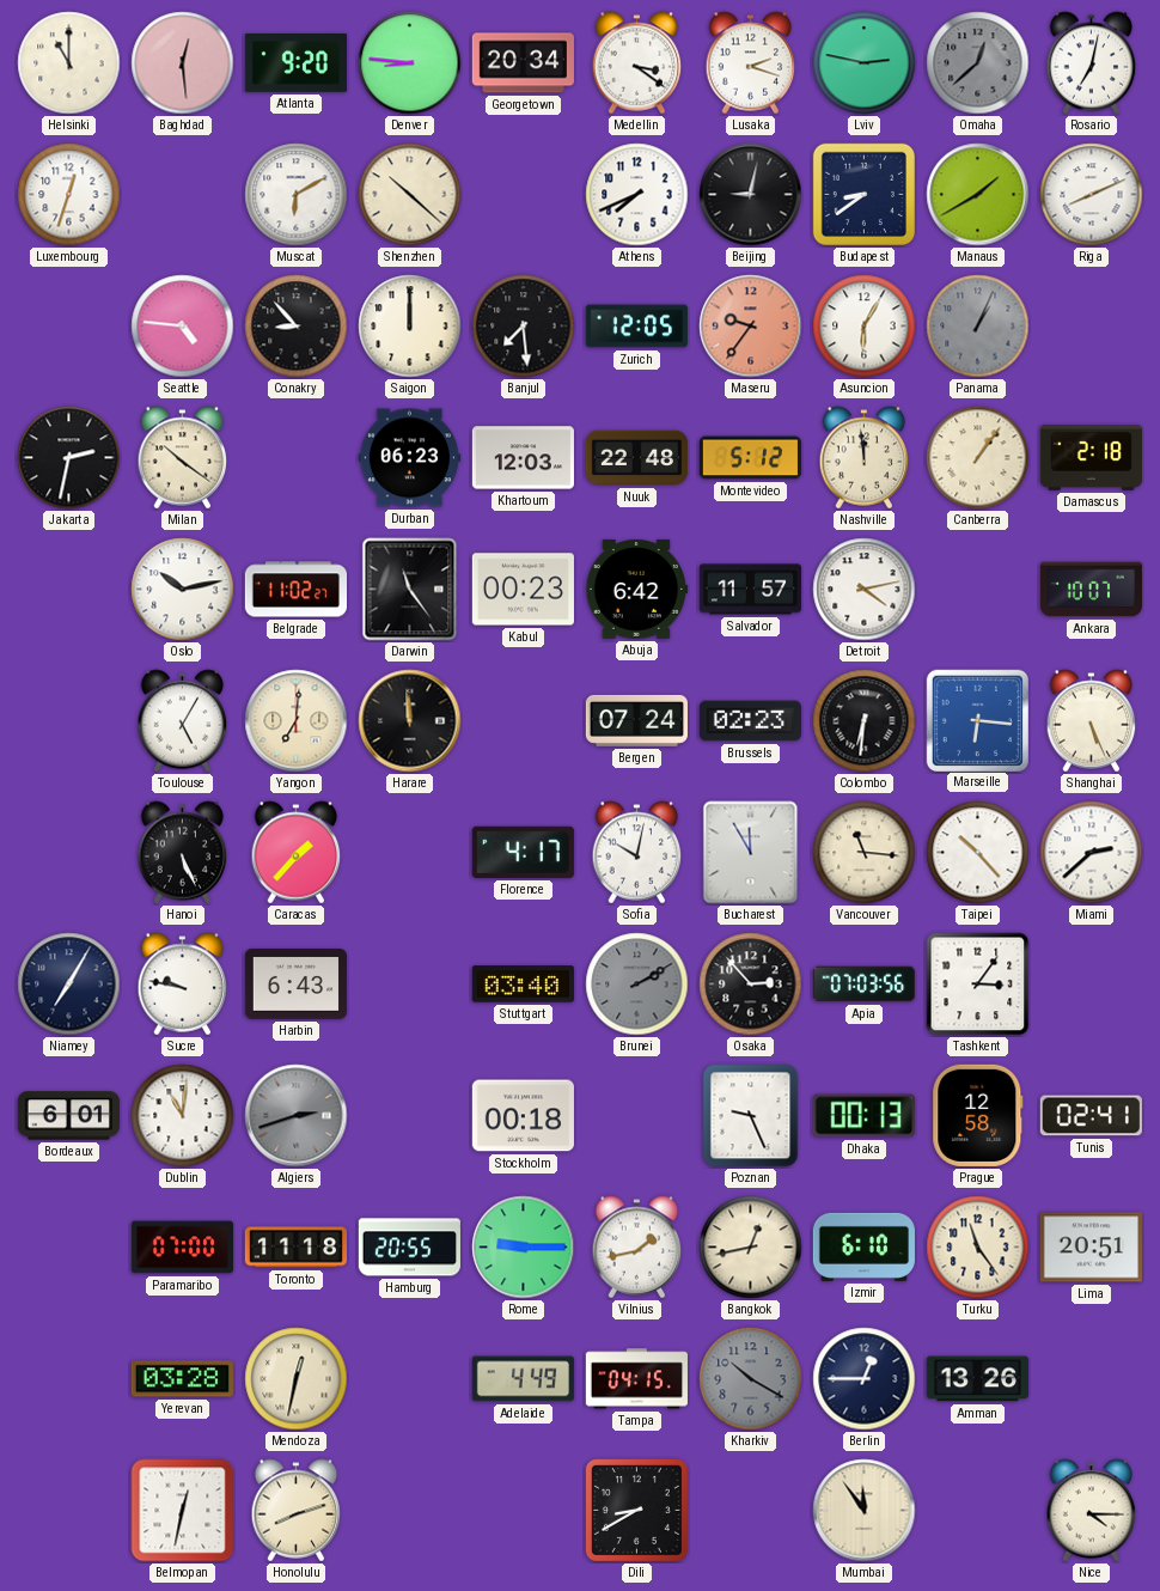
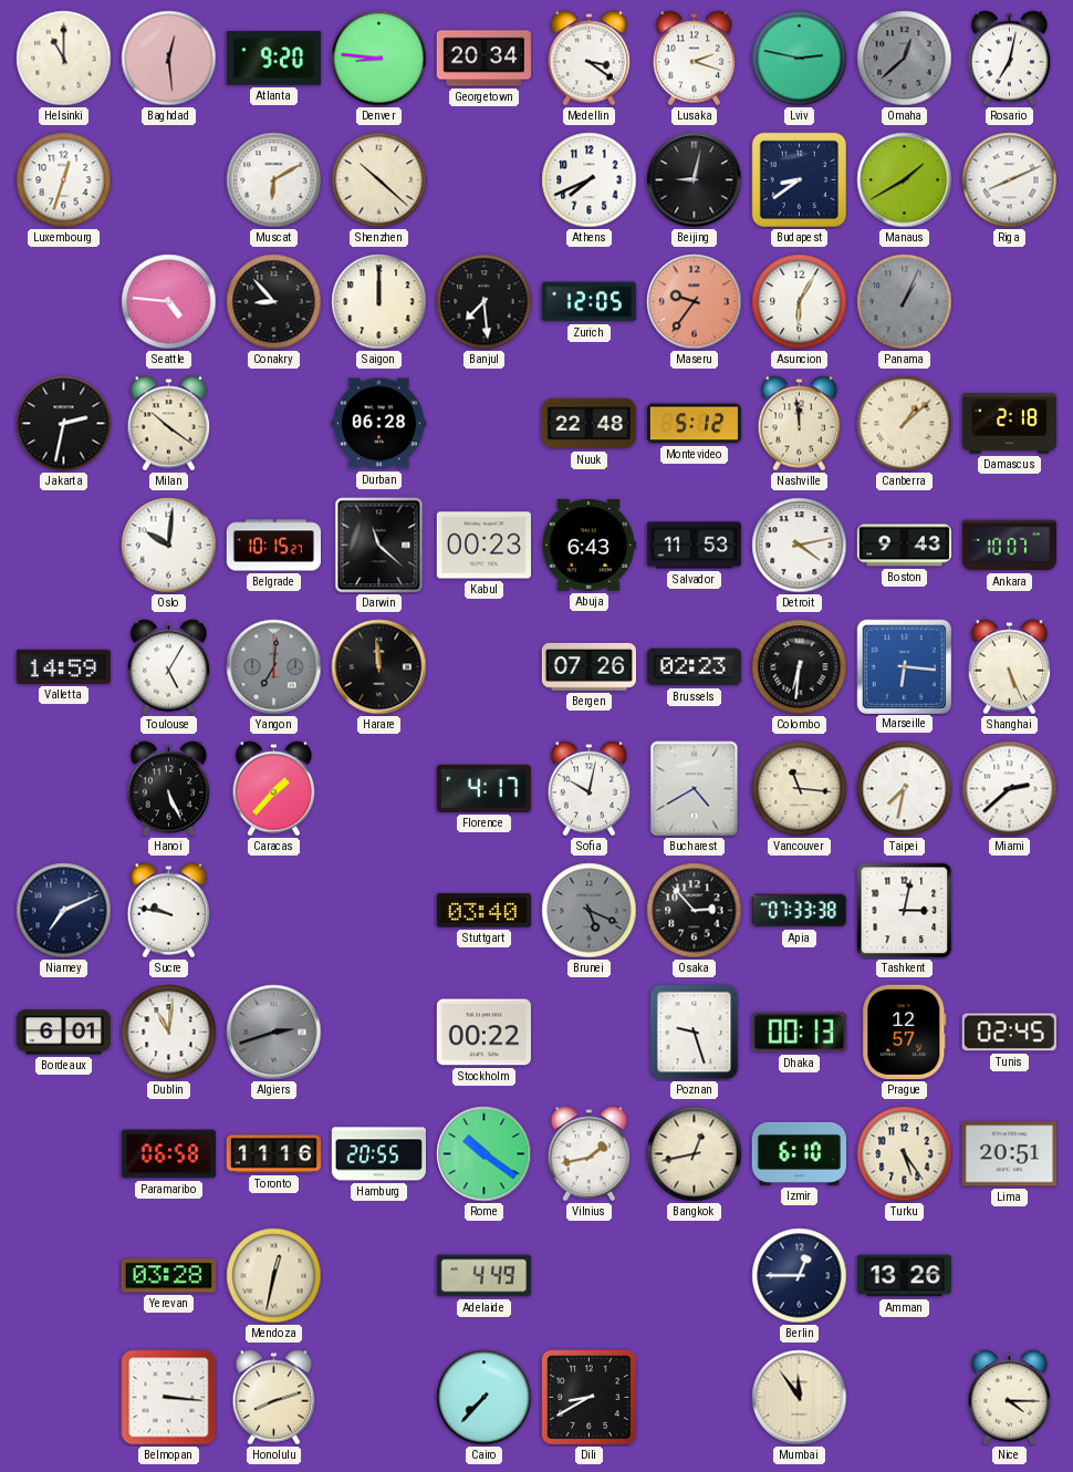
Durban: 06:23 -> 06:28
Khartoum: 12:03 -> none
Canberra: 1:06 -> 1:08
Oslo: 10:13 -> 10:01
Belgrade: 11:02 -> 10:15
Darwin: 11:24 -> 11:22
Abuja: 6:42 -> 6:43
Salvador: 11:57 -> 11:53
Boston: none -> 9:43
Valletta: none -> 14:59
Yangon dial: cream -> grey
Bergen: 07:24 -> 07:26
Bucharest: 11:55 -> 4:40
Taipei: 10:23 -> 7:32
Niamey: 7:05 -> 7:11
Harbin: 6:43 -> none
Brunei: 2:10 -> 5:19
Apia: 07:03 -> 07:33
Tashkent: 3:06 -> 3:02
Stockholm: 00:18 -> 00:22
Poznan: 9:26 -> 9:27
Prague: 12:58 -> 12:57
Tunis: 02:41 -> 02:45
Paramaribo: 07:00 -> 06:58
Toronto: 11:18 -> 11:16
Rome: 9:15 -> 10:21
Turku: 11:24 -> 5:24
Tampa: 04:15 -> none
Kharkiv: 10:20 -> none
Belmopan: 12:32 -> 3:16
Cairo: none -> 7:37
